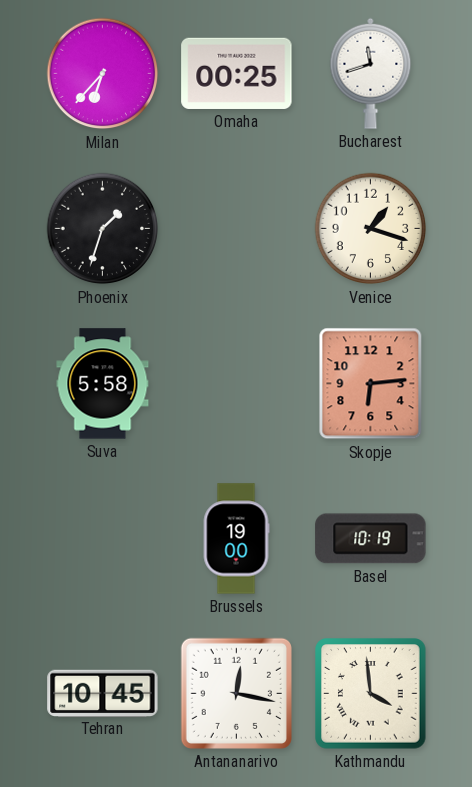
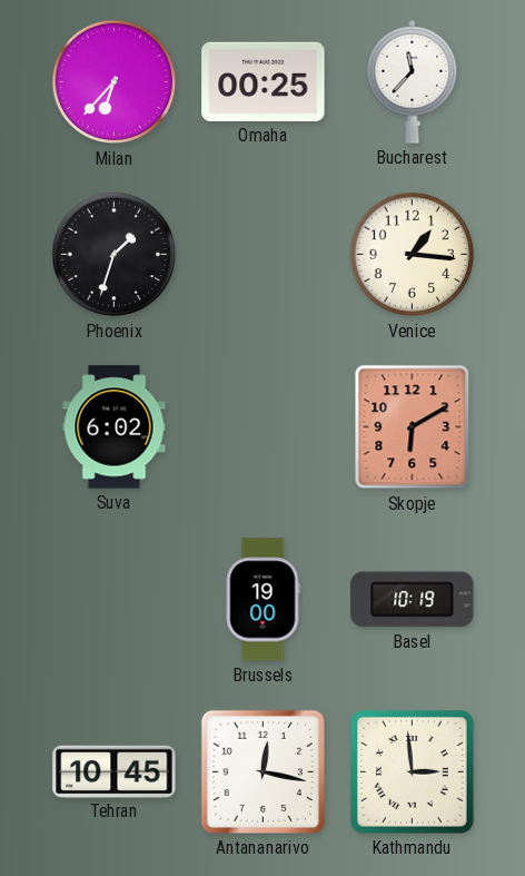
Bucharest: 11:42 -> 11:37
Venice: 1:18 -> 1:16
Suva: 5:58 -> 6:02
Skopje: 6:14 -> 6:10
Kathmandu: 3:59 -> 2:59
